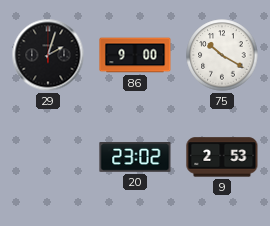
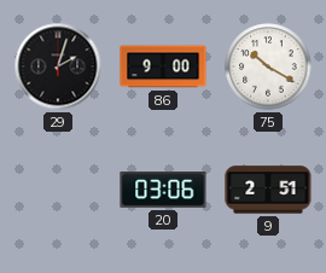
20: 23:02 -> 03:06
9: 2:53 -> 2:51
